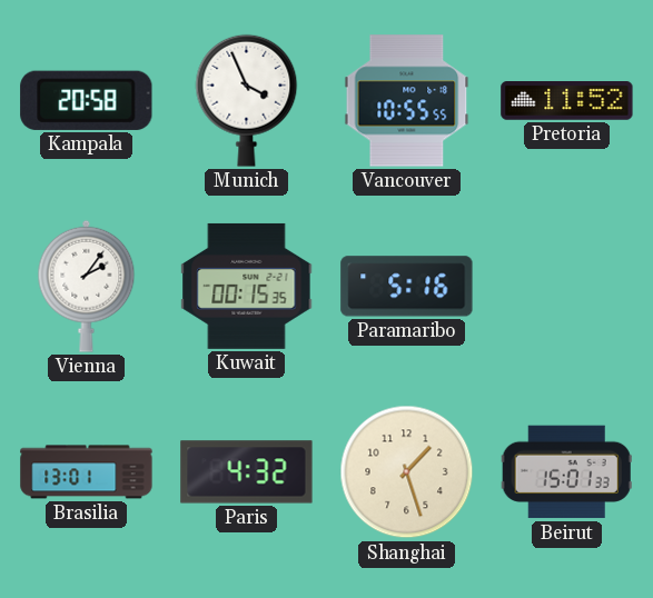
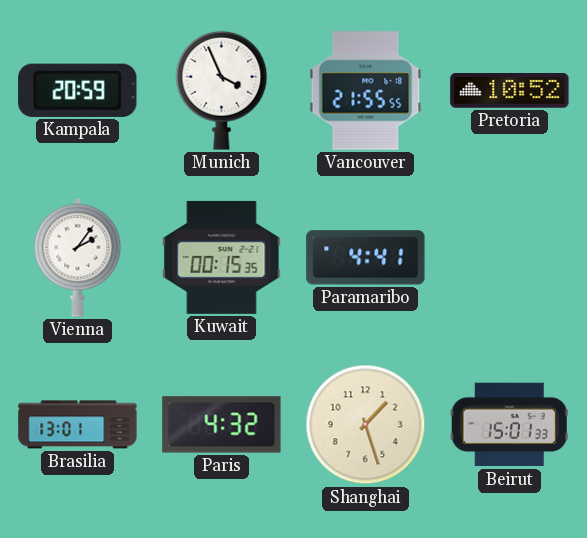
Kampala: 20:58 -> 20:59
Vancouver: 10:55 -> 21:55
Pretoria: 11:52 -> 10:52
Paramaribo: 5:16 -> 4:41
